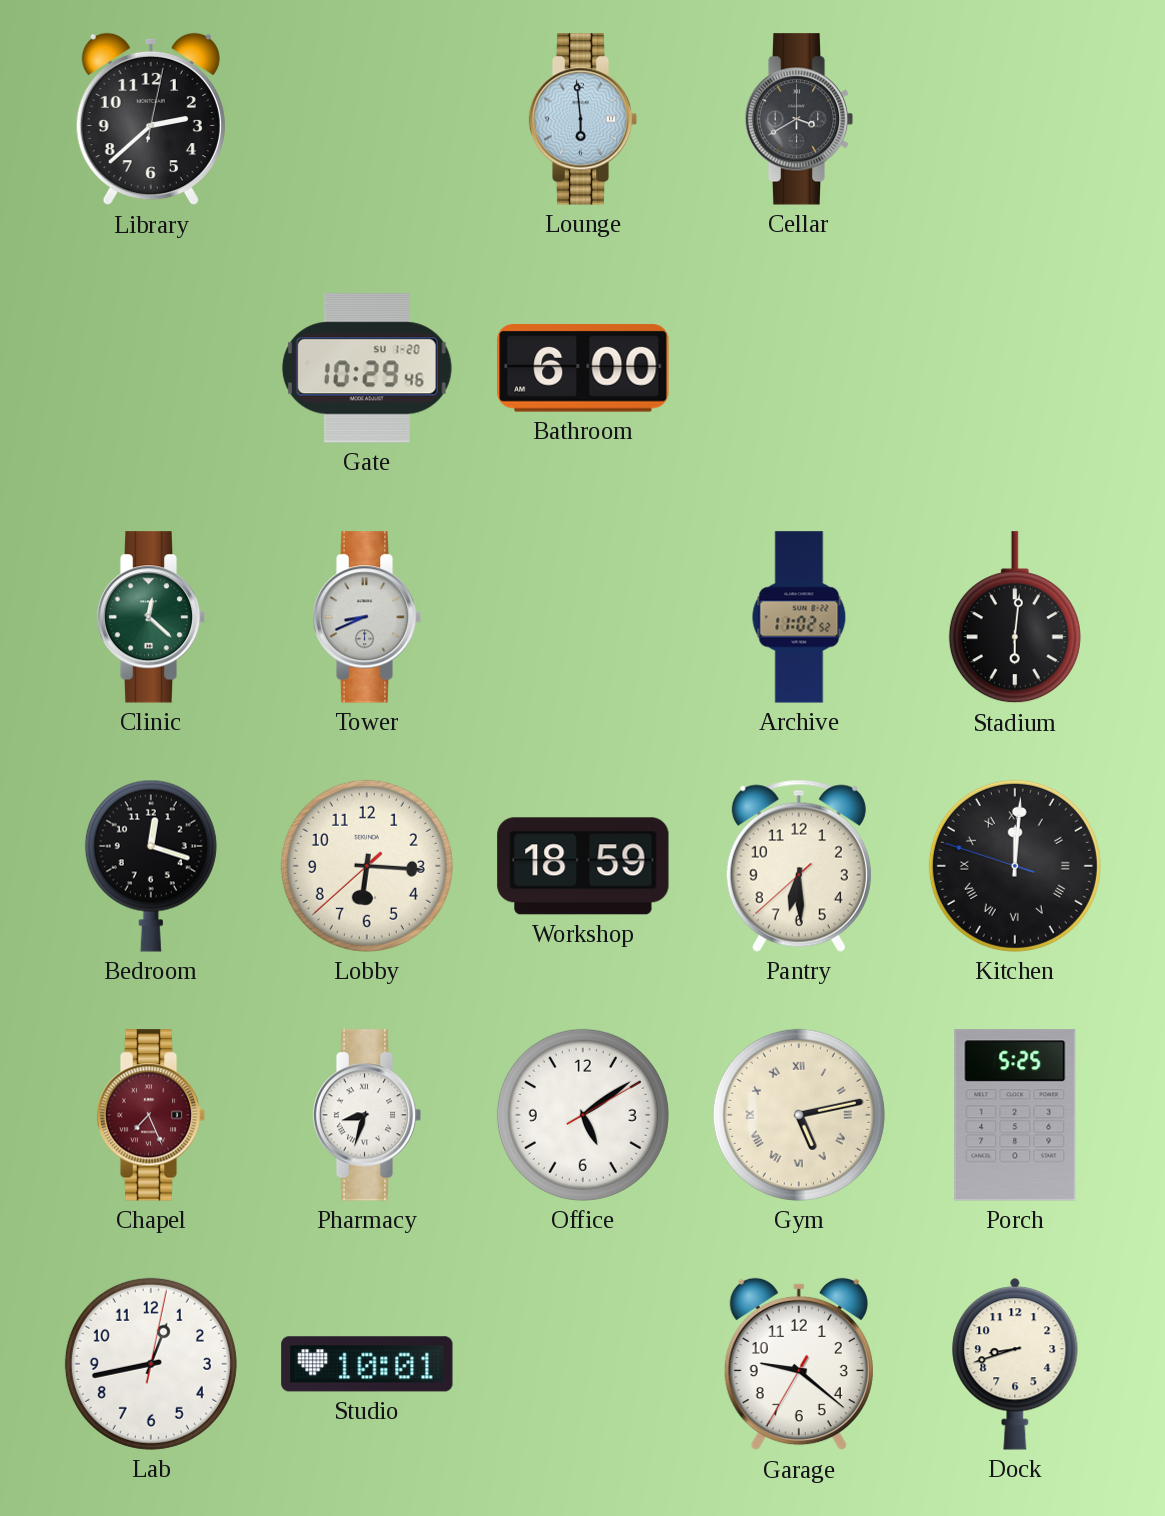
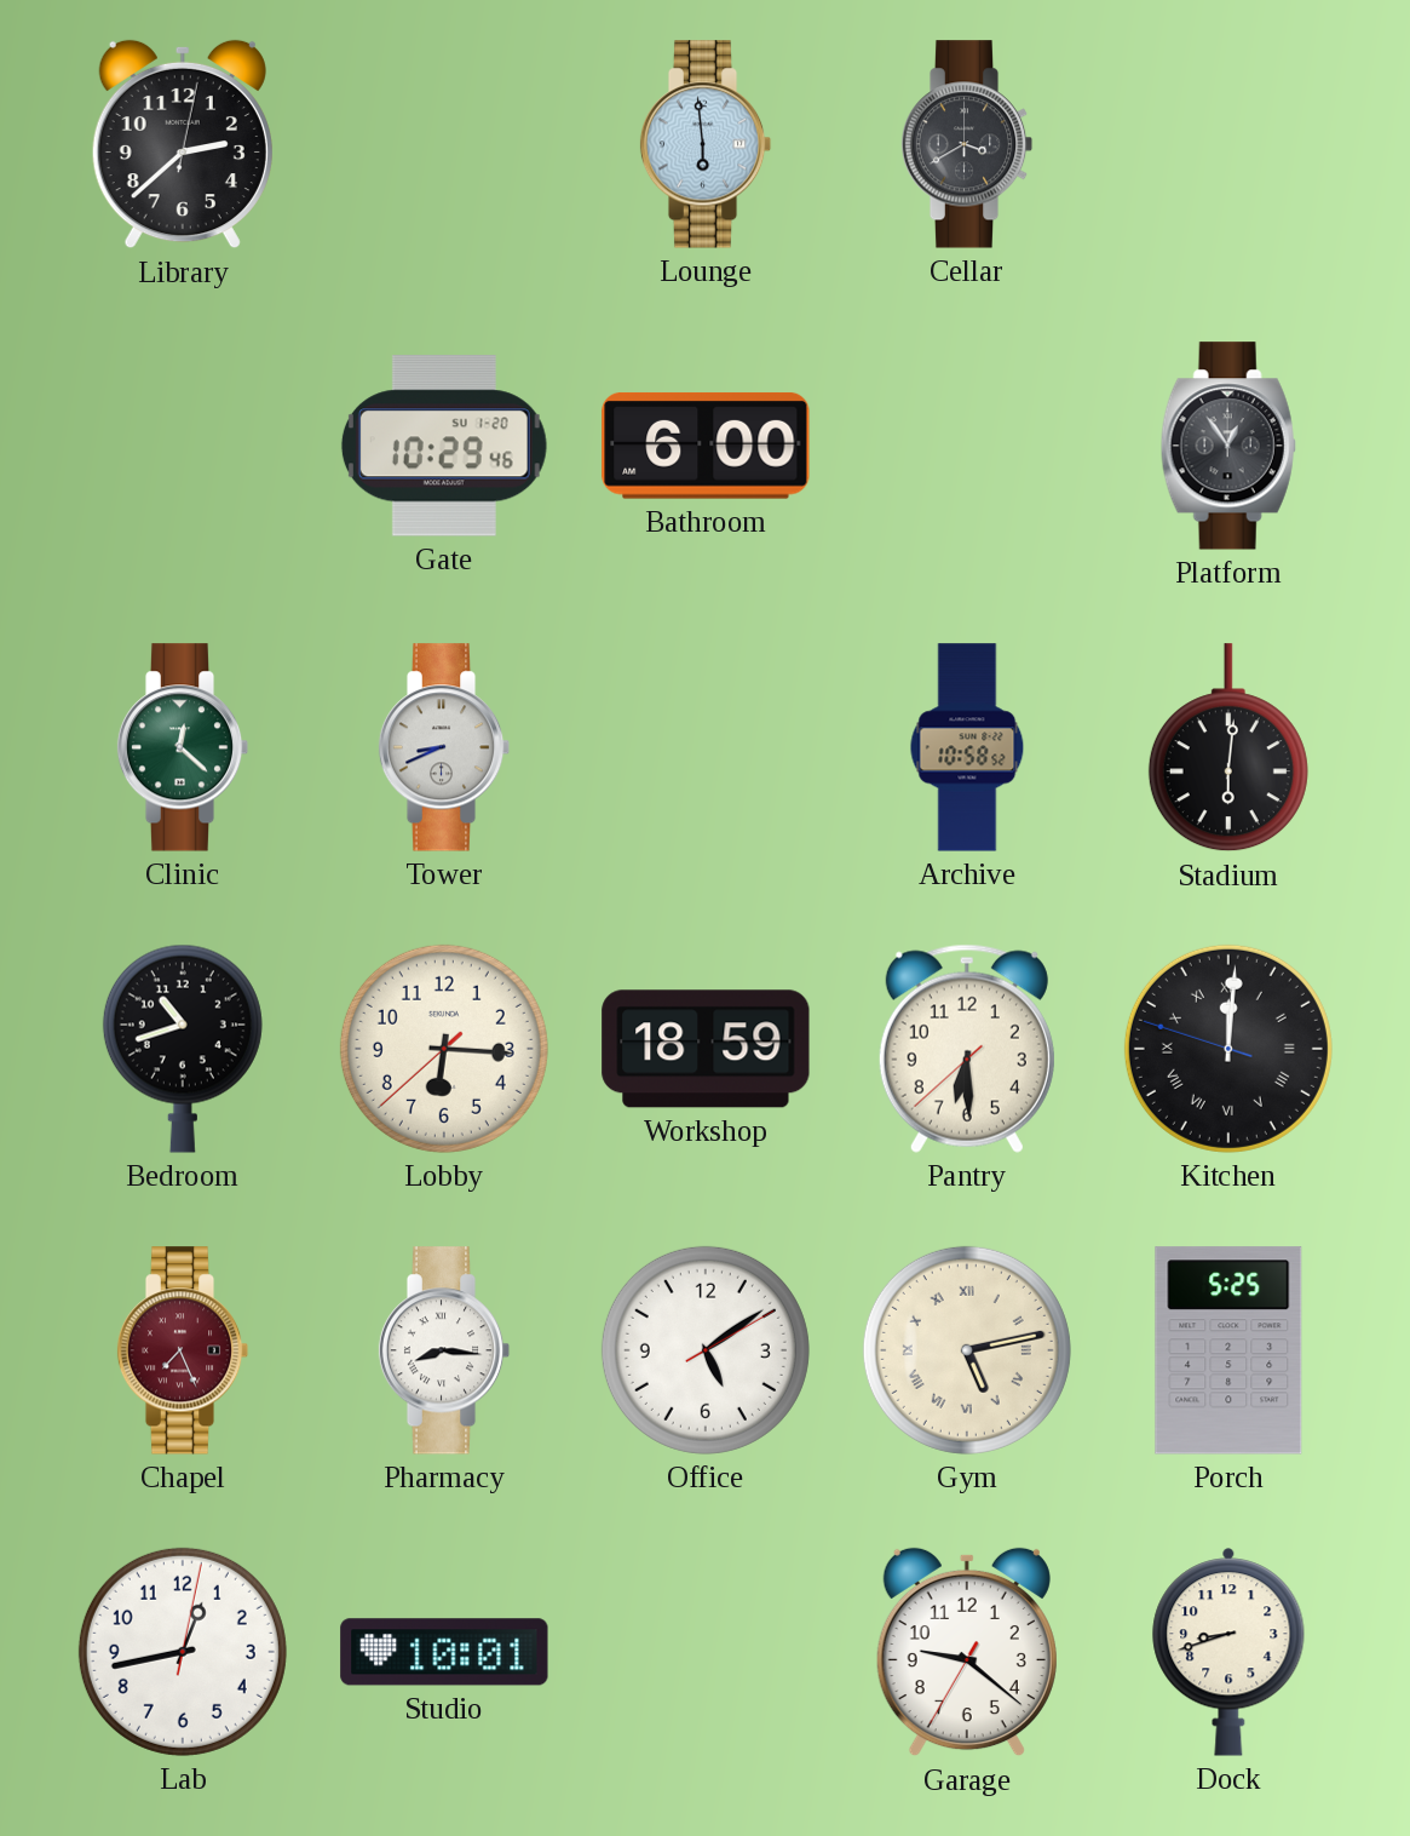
Platform: none -> 12:54
Archive: 11:02 -> 10:58
Bedroom: 12:18 -> 10:42
Pharmacy: 8:33 -> 8:16
